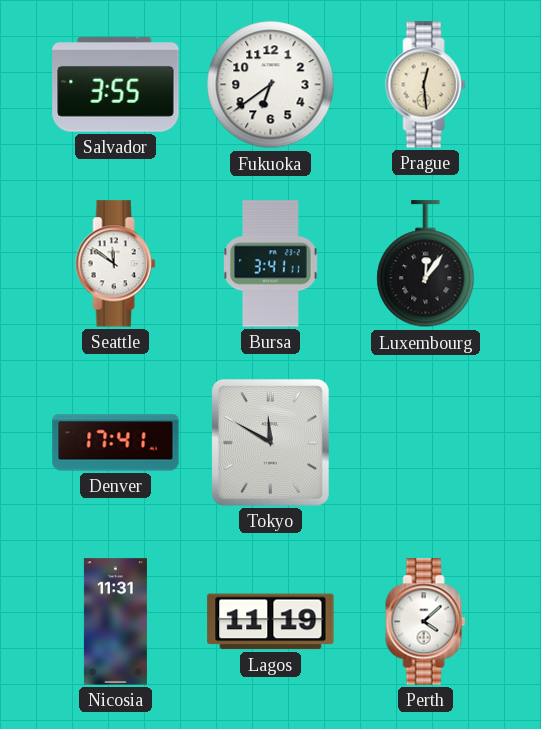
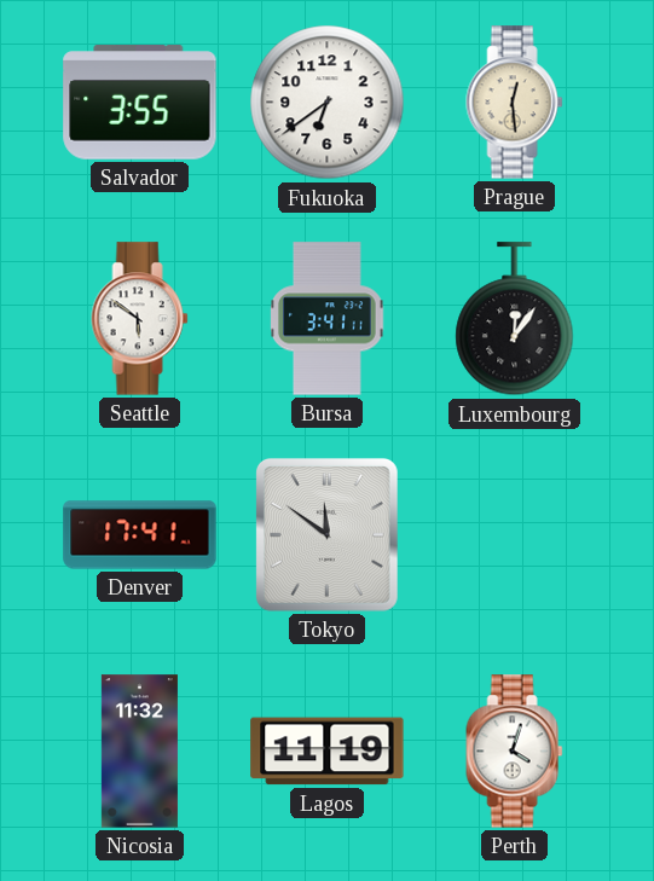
Seattle: 11:51 -> 5:51
Tokyo: 11:50 -> 11:51
Nicosia: 11:31 -> 11:32
Perth: 4:08 -> 4:03
